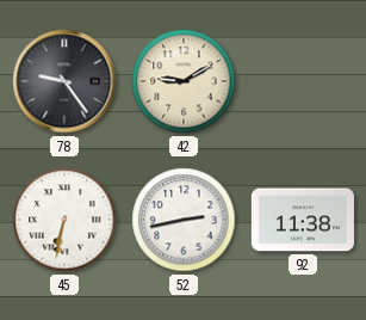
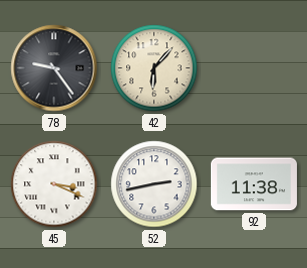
42: 9:10 -> 6:07
45: 6:32 -> 3:19
